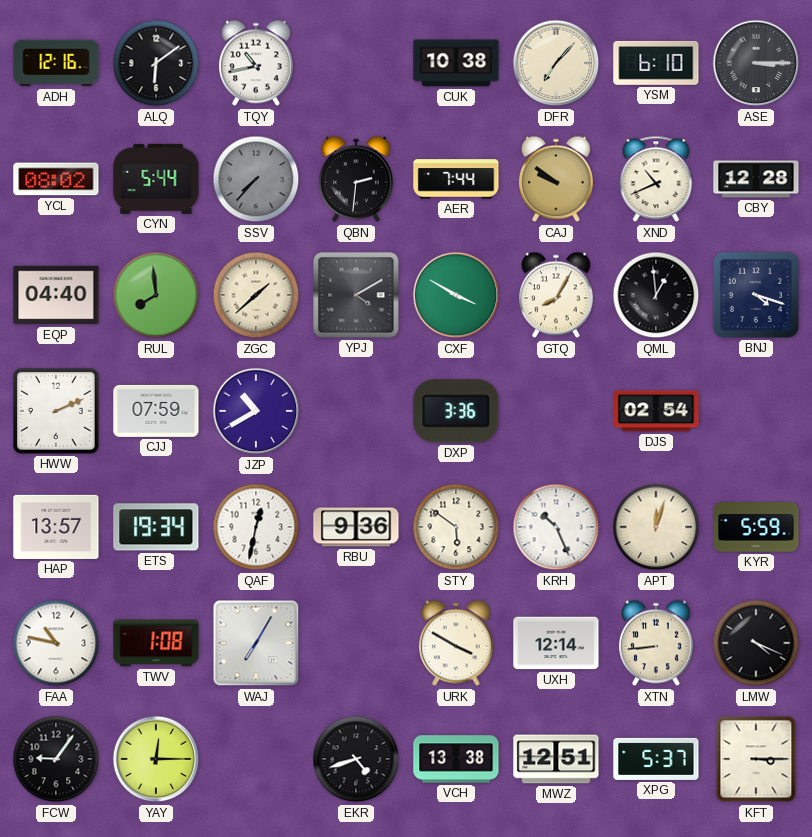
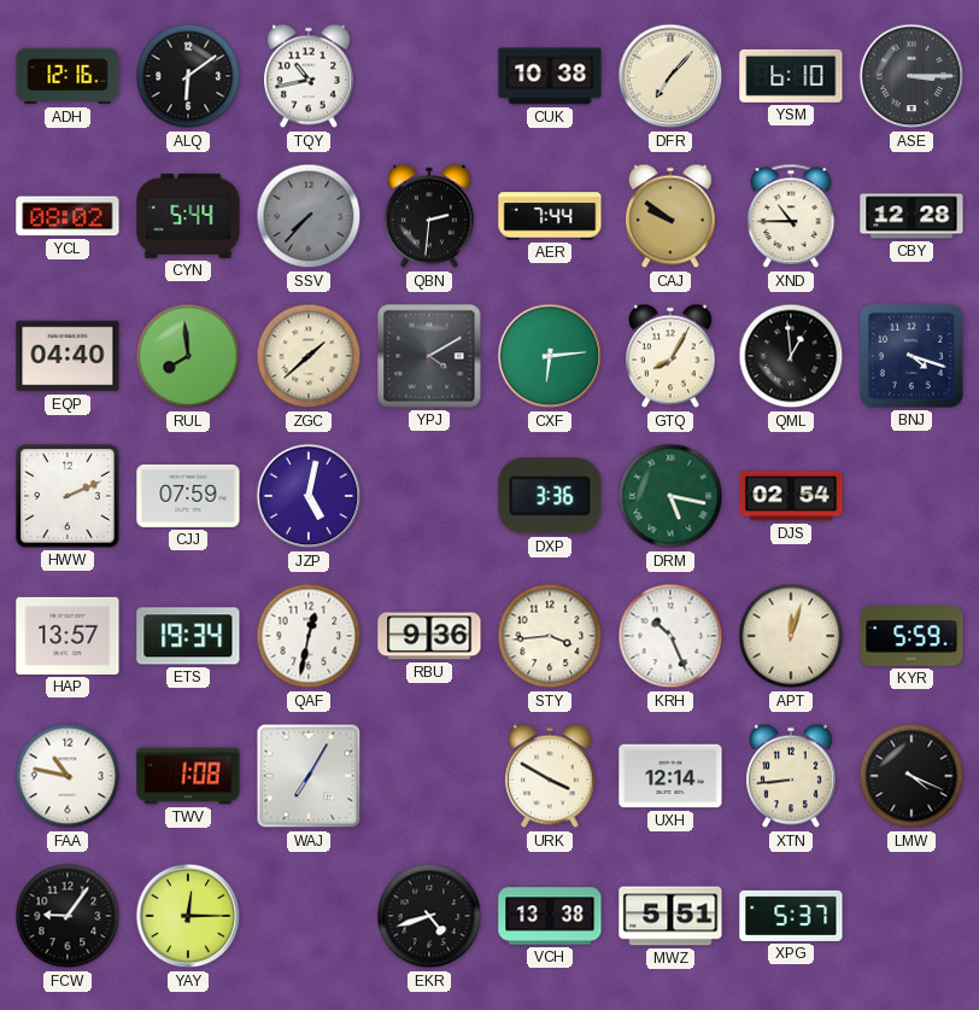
XND: 10:41 -> 10:45
CXF: 3:50 -> 6:14
JZP: 10:40 -> 5:02
DRM: none -> 5:17
STY: 5:51 -> 3:44
MWZ: 12:51 -> 5:51
KFT: 3:15 -> none
